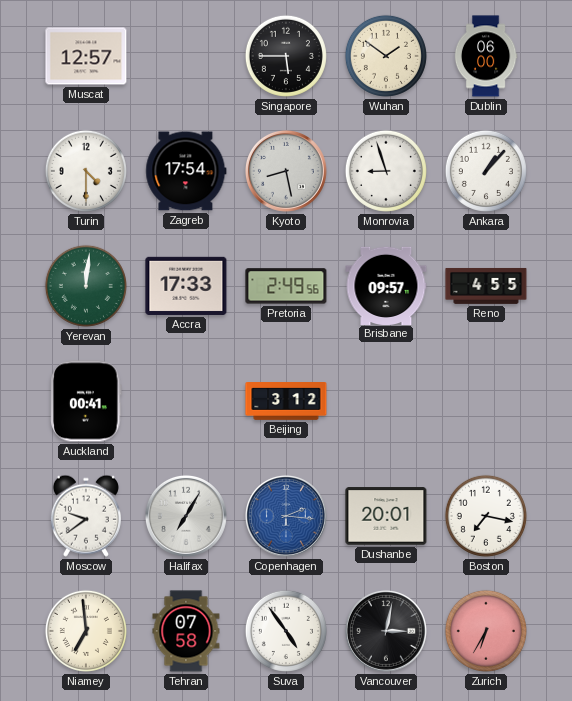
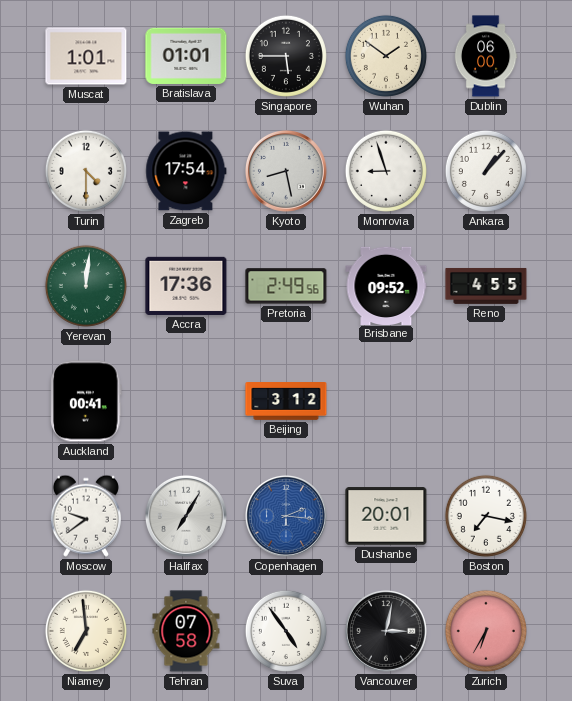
Muscat: 12:57 -> 1:01
Bratislava: none -> 01:01
Accra: 17:33 -> 17:36
Brisbane: 09:57 -> 09:52
